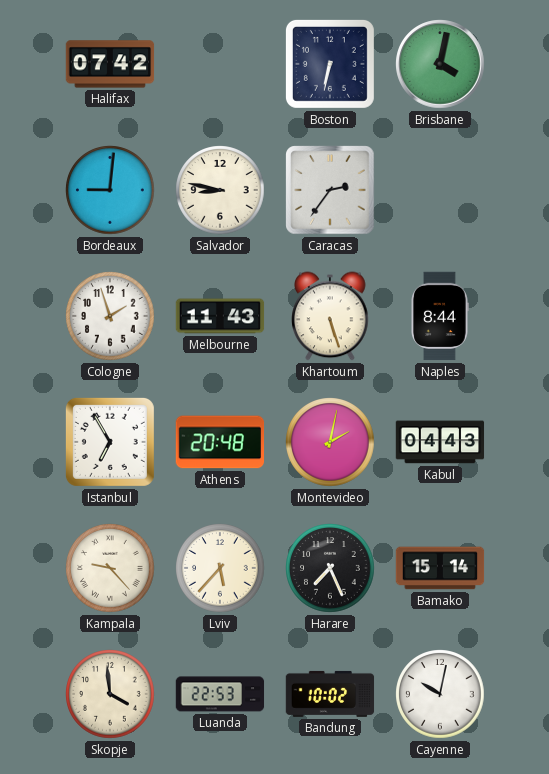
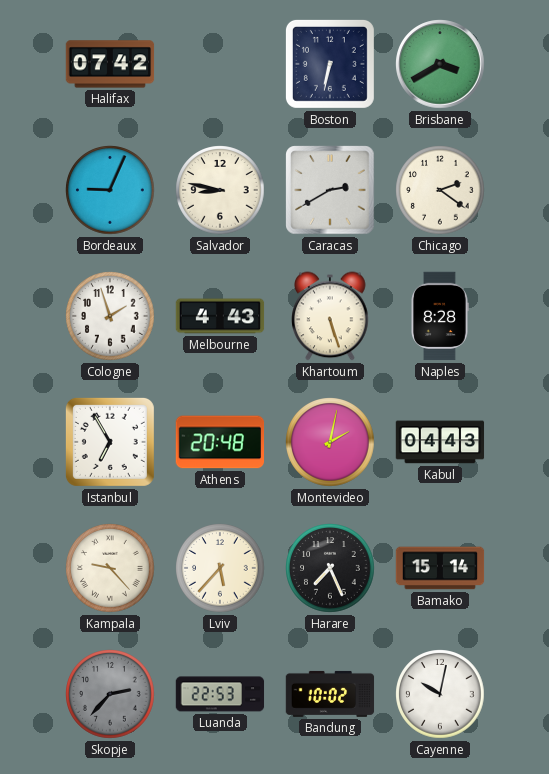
Brisbane: 4:02 -> 3:40
Bordeaux: 9:01 -> 9:04
Caracas: 2:36 -> 2:40
Chicago: none -> 2:21
Melbourne: 11:43 -> 4:43
Naples: 8:44 -> 8:28
Skopje: 3:59 -> 2:37
Skopje dial: cream -> grey
